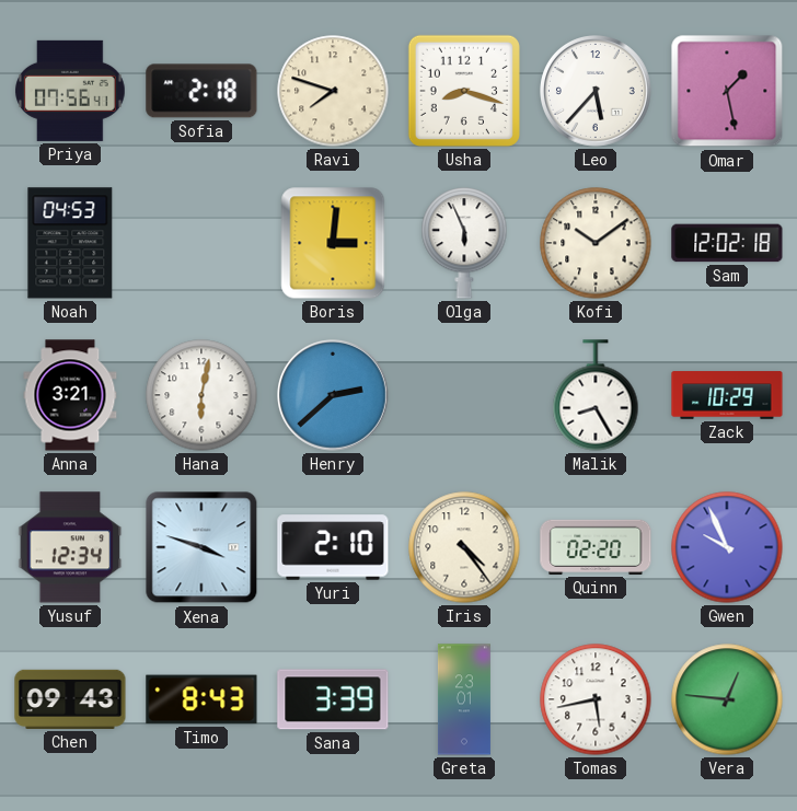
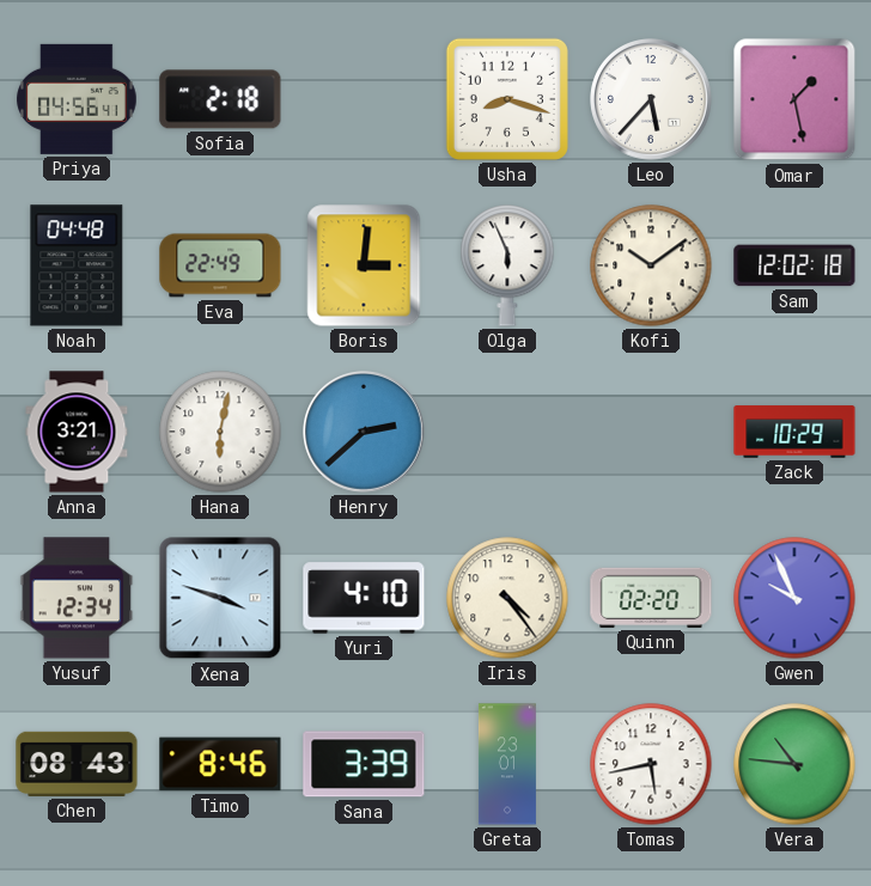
Priya: 07:56 -> 04:56
Ravi: 7:48 -> none
Noah: 04:53 -> 04:48
Eva: none -> 22:49
Malik: 8:25 -> none
Yuri: 2:10 -> 4:10
Chen: 09:43 -> 08:43
Timo: 8:43 -> 8:46
Vera: 12:46 -> 10:46
